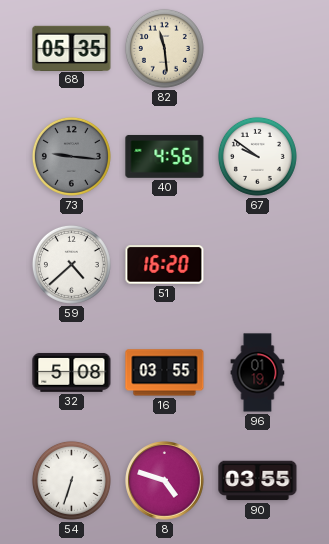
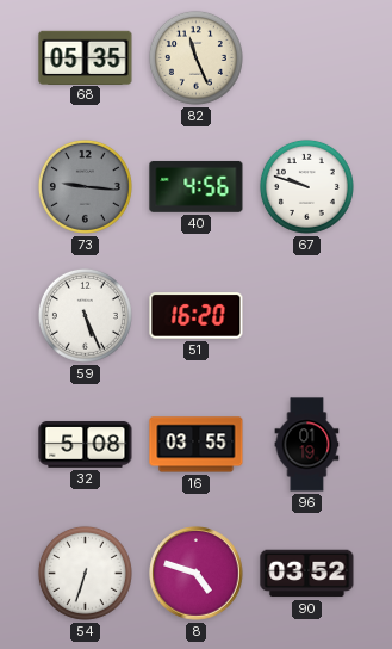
82: 11:29 -> 11:26
67: 9:51 -> 9:48
59: 4:38 -> 5:26
90: 03:55 -> 03:52
